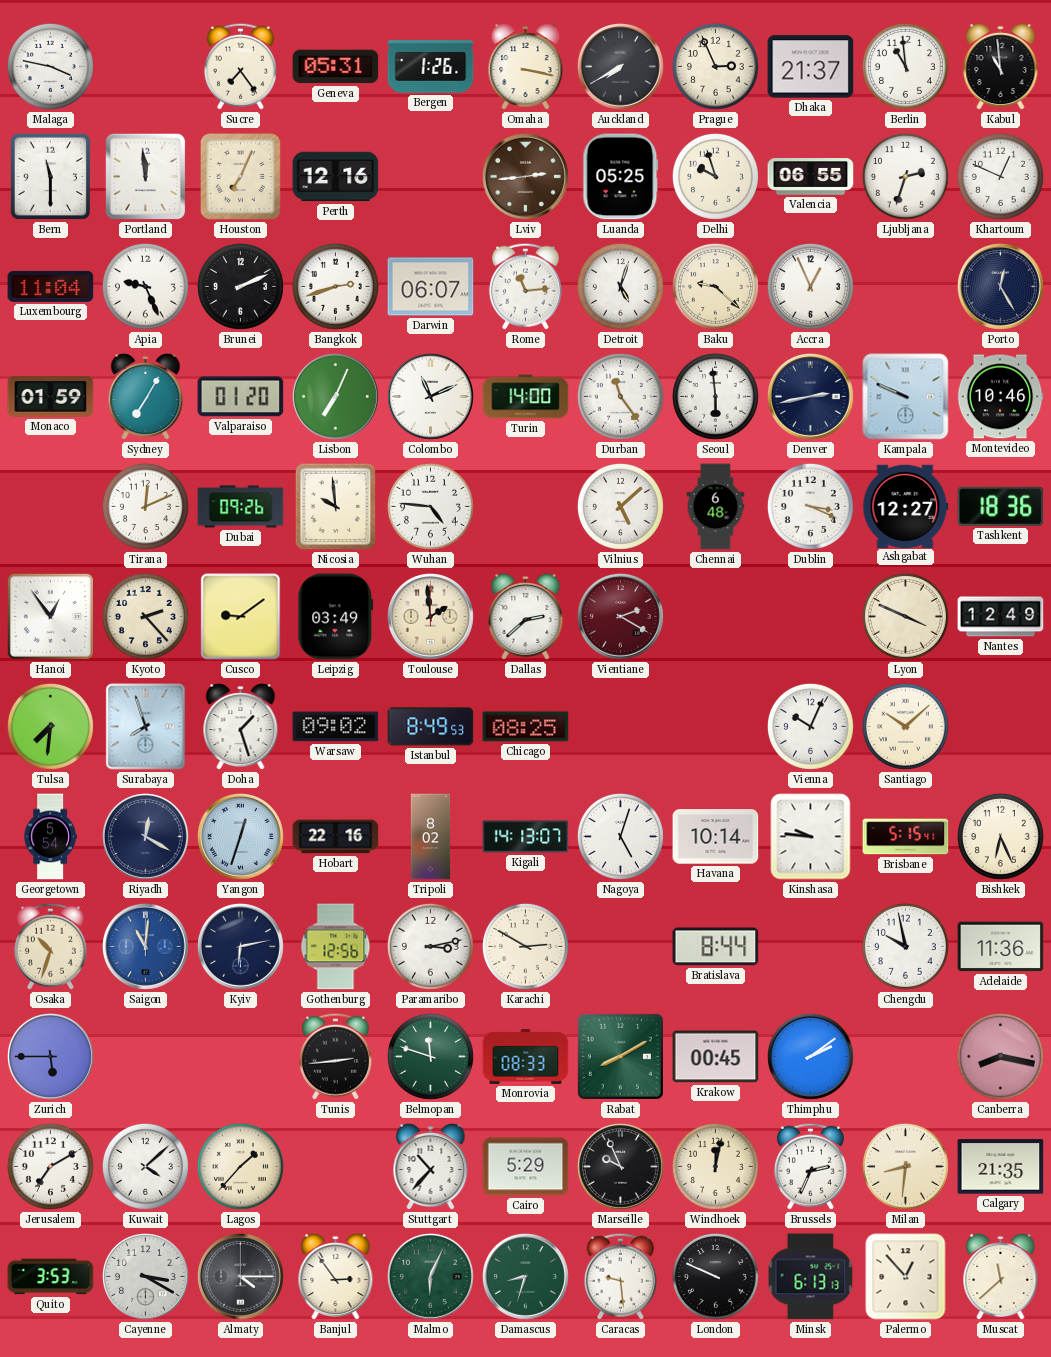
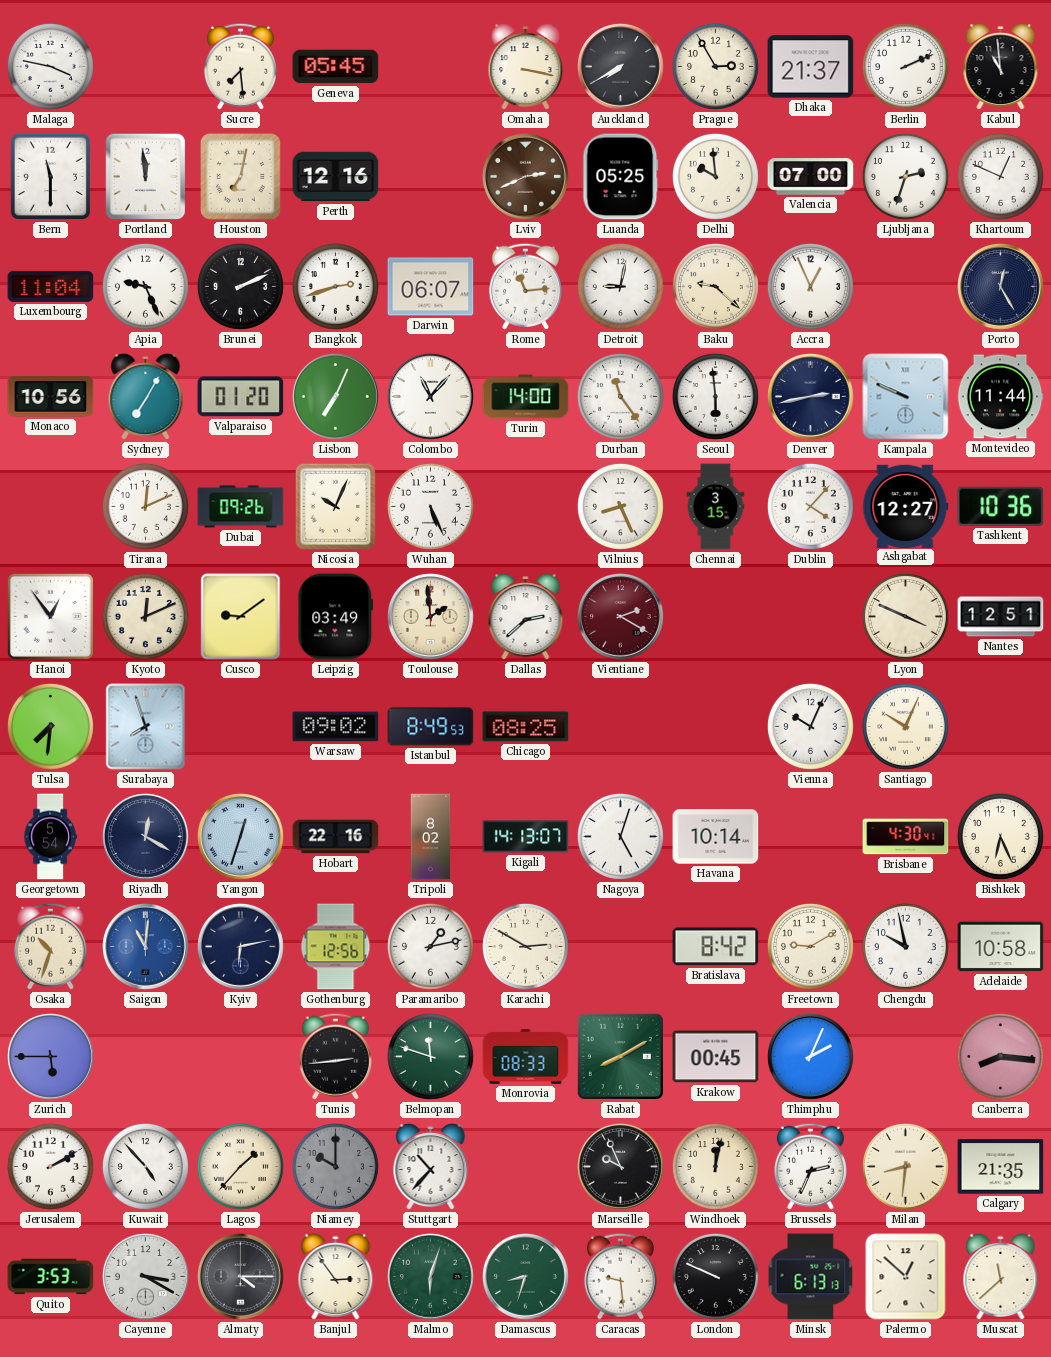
Sucre: 7:24 -> 7:29
Geneva: 05:31 -> 05:45
Bergen: 1:26 -> none
Prague: 2:56 -> 2:55
Berlin: 10:59 -> 2:11
Houston: 7:04 -> 7:02
Lviv: 2:44 -> 2:41
Delhi: 9:57 -> 9:59
Valencia: 06:55 -> 07:00
Detroit: 5:03 -> 9:02
Monaco: 01:59 -> 10:56
Colombo: 11:11 -> 11:07
Montevideo: 10:46 -> 11:44
Nicosia: 9:59 -> 10:04
Wuhan: 4:46 -> 5:26
Vilnius: 5:08 -> 8:26
Chennai: 6:48 -> 3:15
Dublin: 3:19 -> 4:07
Tashkent: 18:36 -> 10:36
Kyoto: 2:23 -> 12:11
Nantes: 12:49 -> 12:51
Doha: 1:27 -> none
Santiago: 10:08 -> 10:04
Kinshasa: 9:46 -> none
Brisbane: 5:15 -> 4:30
Paramaribo: 3:13 -> 1:13
Bratislava: 8:44 -> 8:42
Freetown: none -> 9:10
Adelaide: 11:36 -> 10:58
Thimphu: 2:09 -> 2:04
Canberra: 8:17 -> 8:16
Jerusalem: 7:10 -> 2:10
Kuwait: 4:08 -> 4:53
Niamey: none -> 10:00
Cairo: 5:29 -> none
Malmo: 6:04 -> 6:03
Palermo: 12:53 -> 12:52
